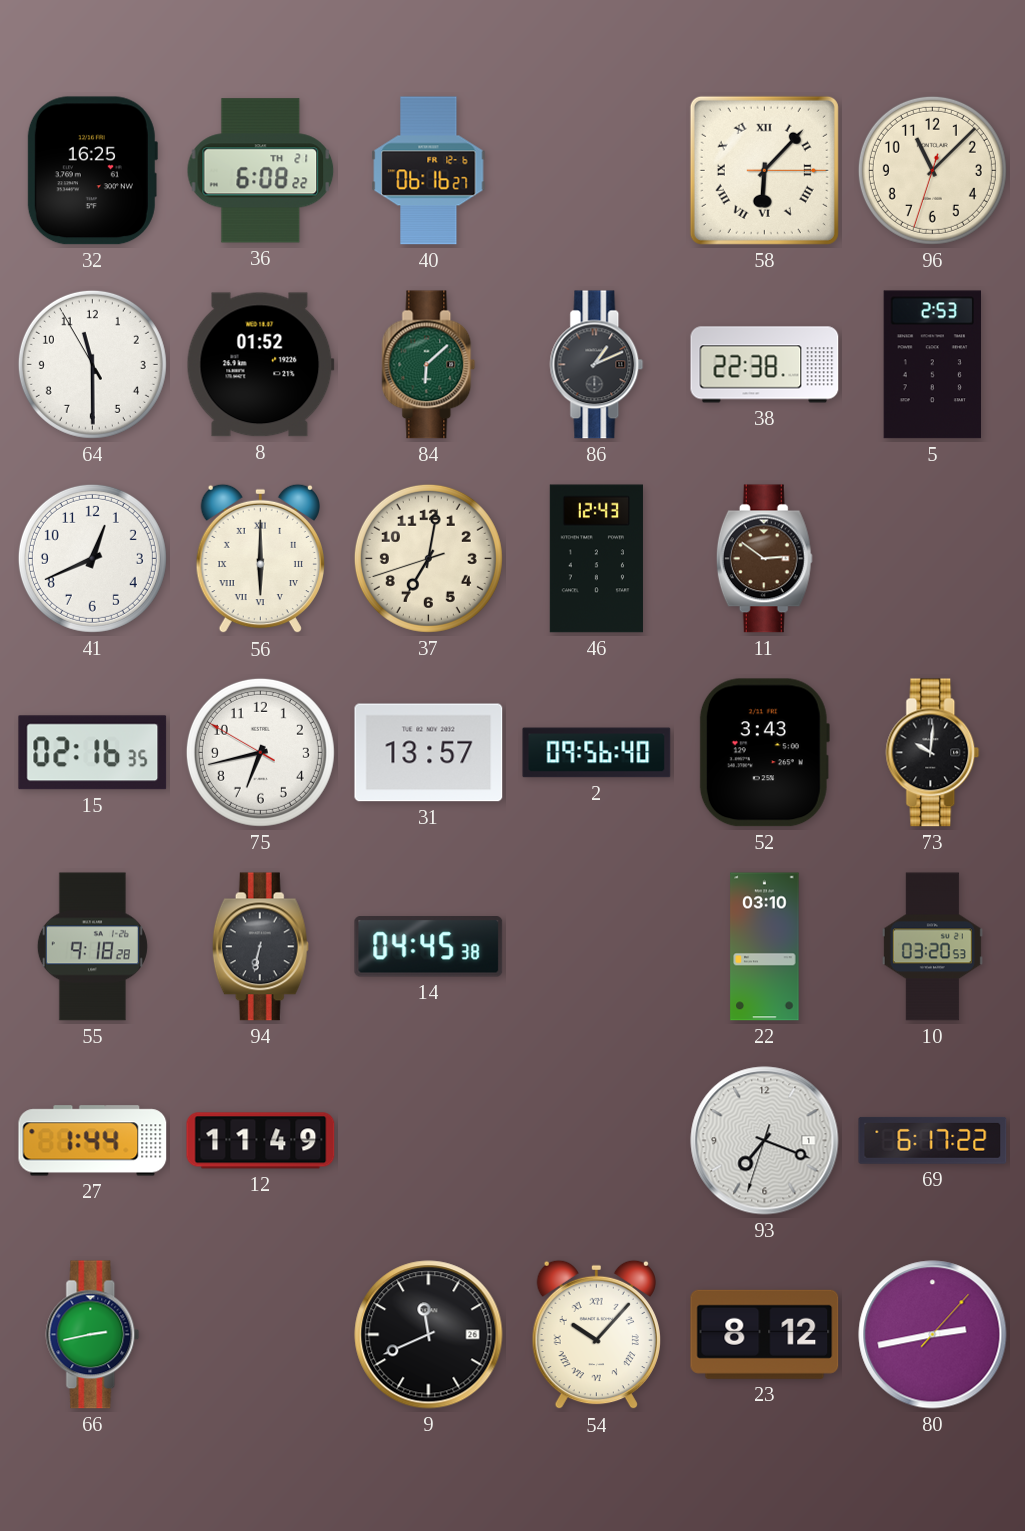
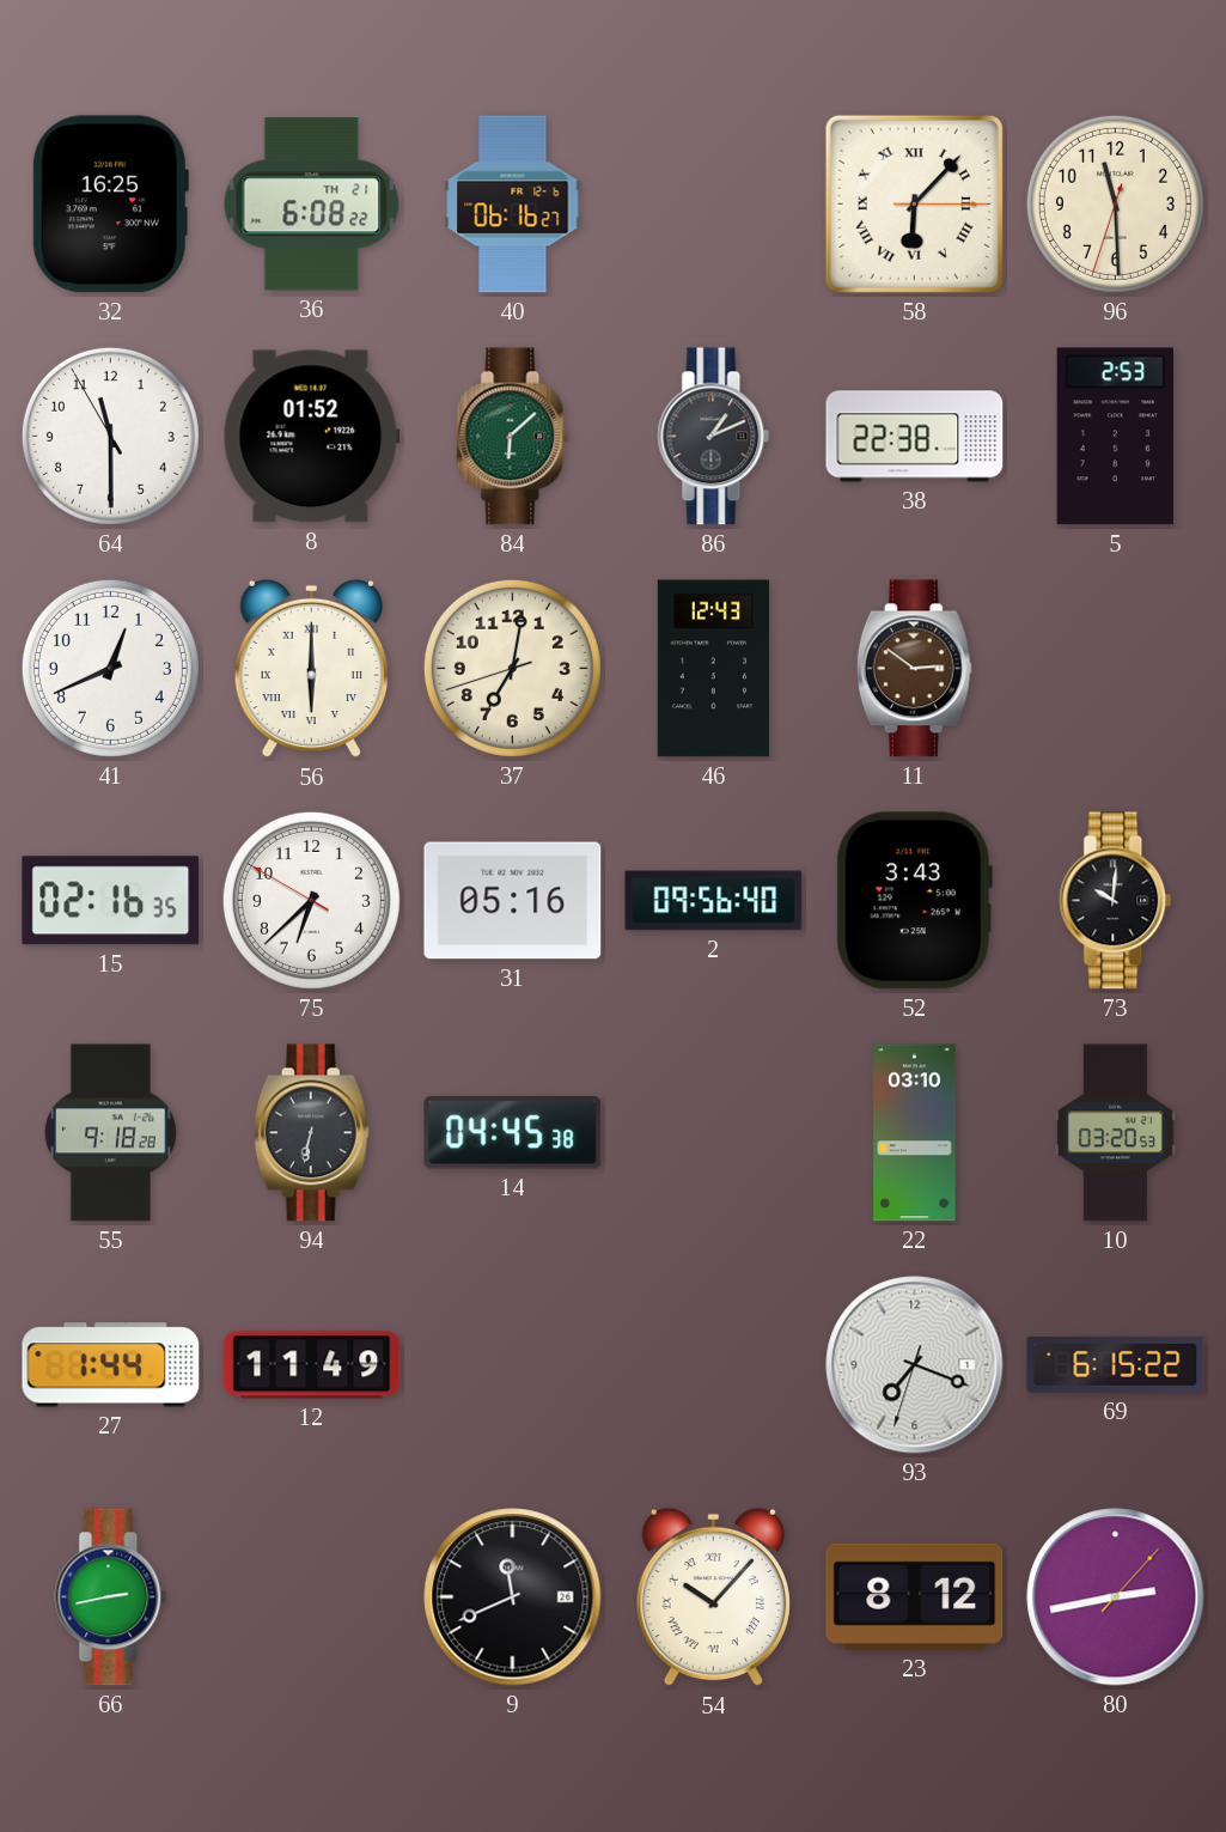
96: 11:07 -> 11:29
75: 6:42 -> 6:37
31: 13:57 -> 05:16
69: 6:17 -> 6:15
